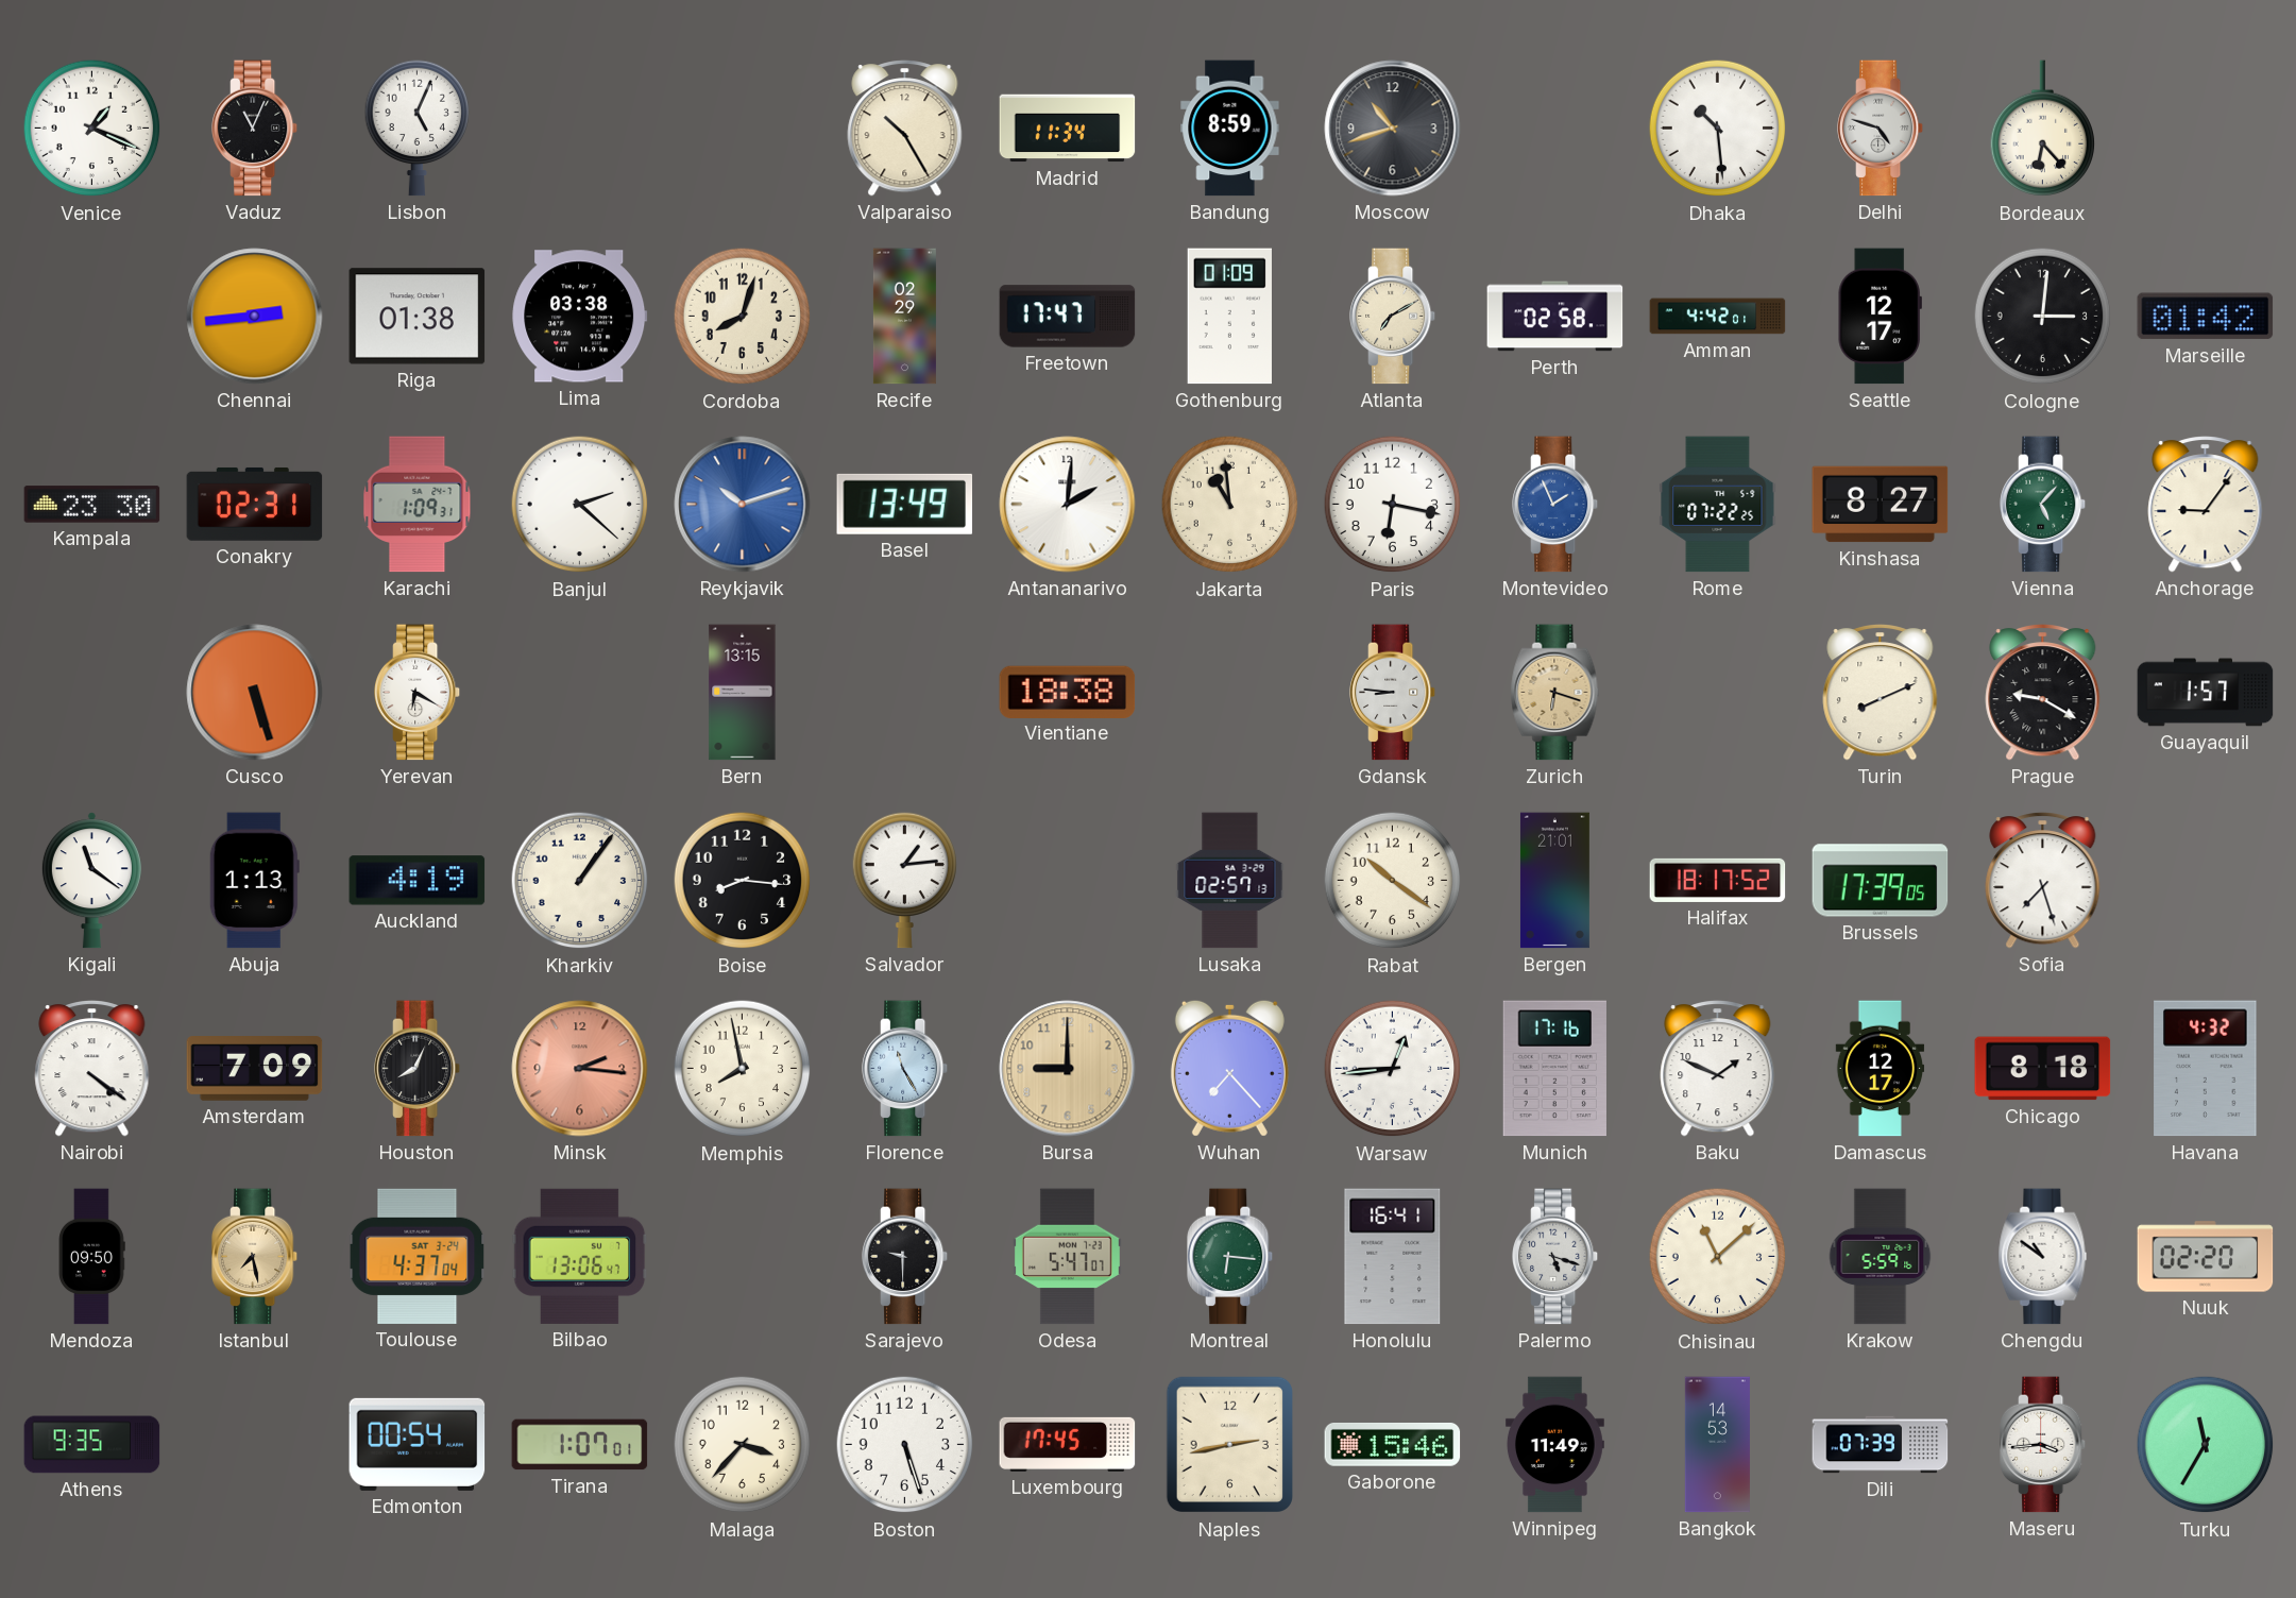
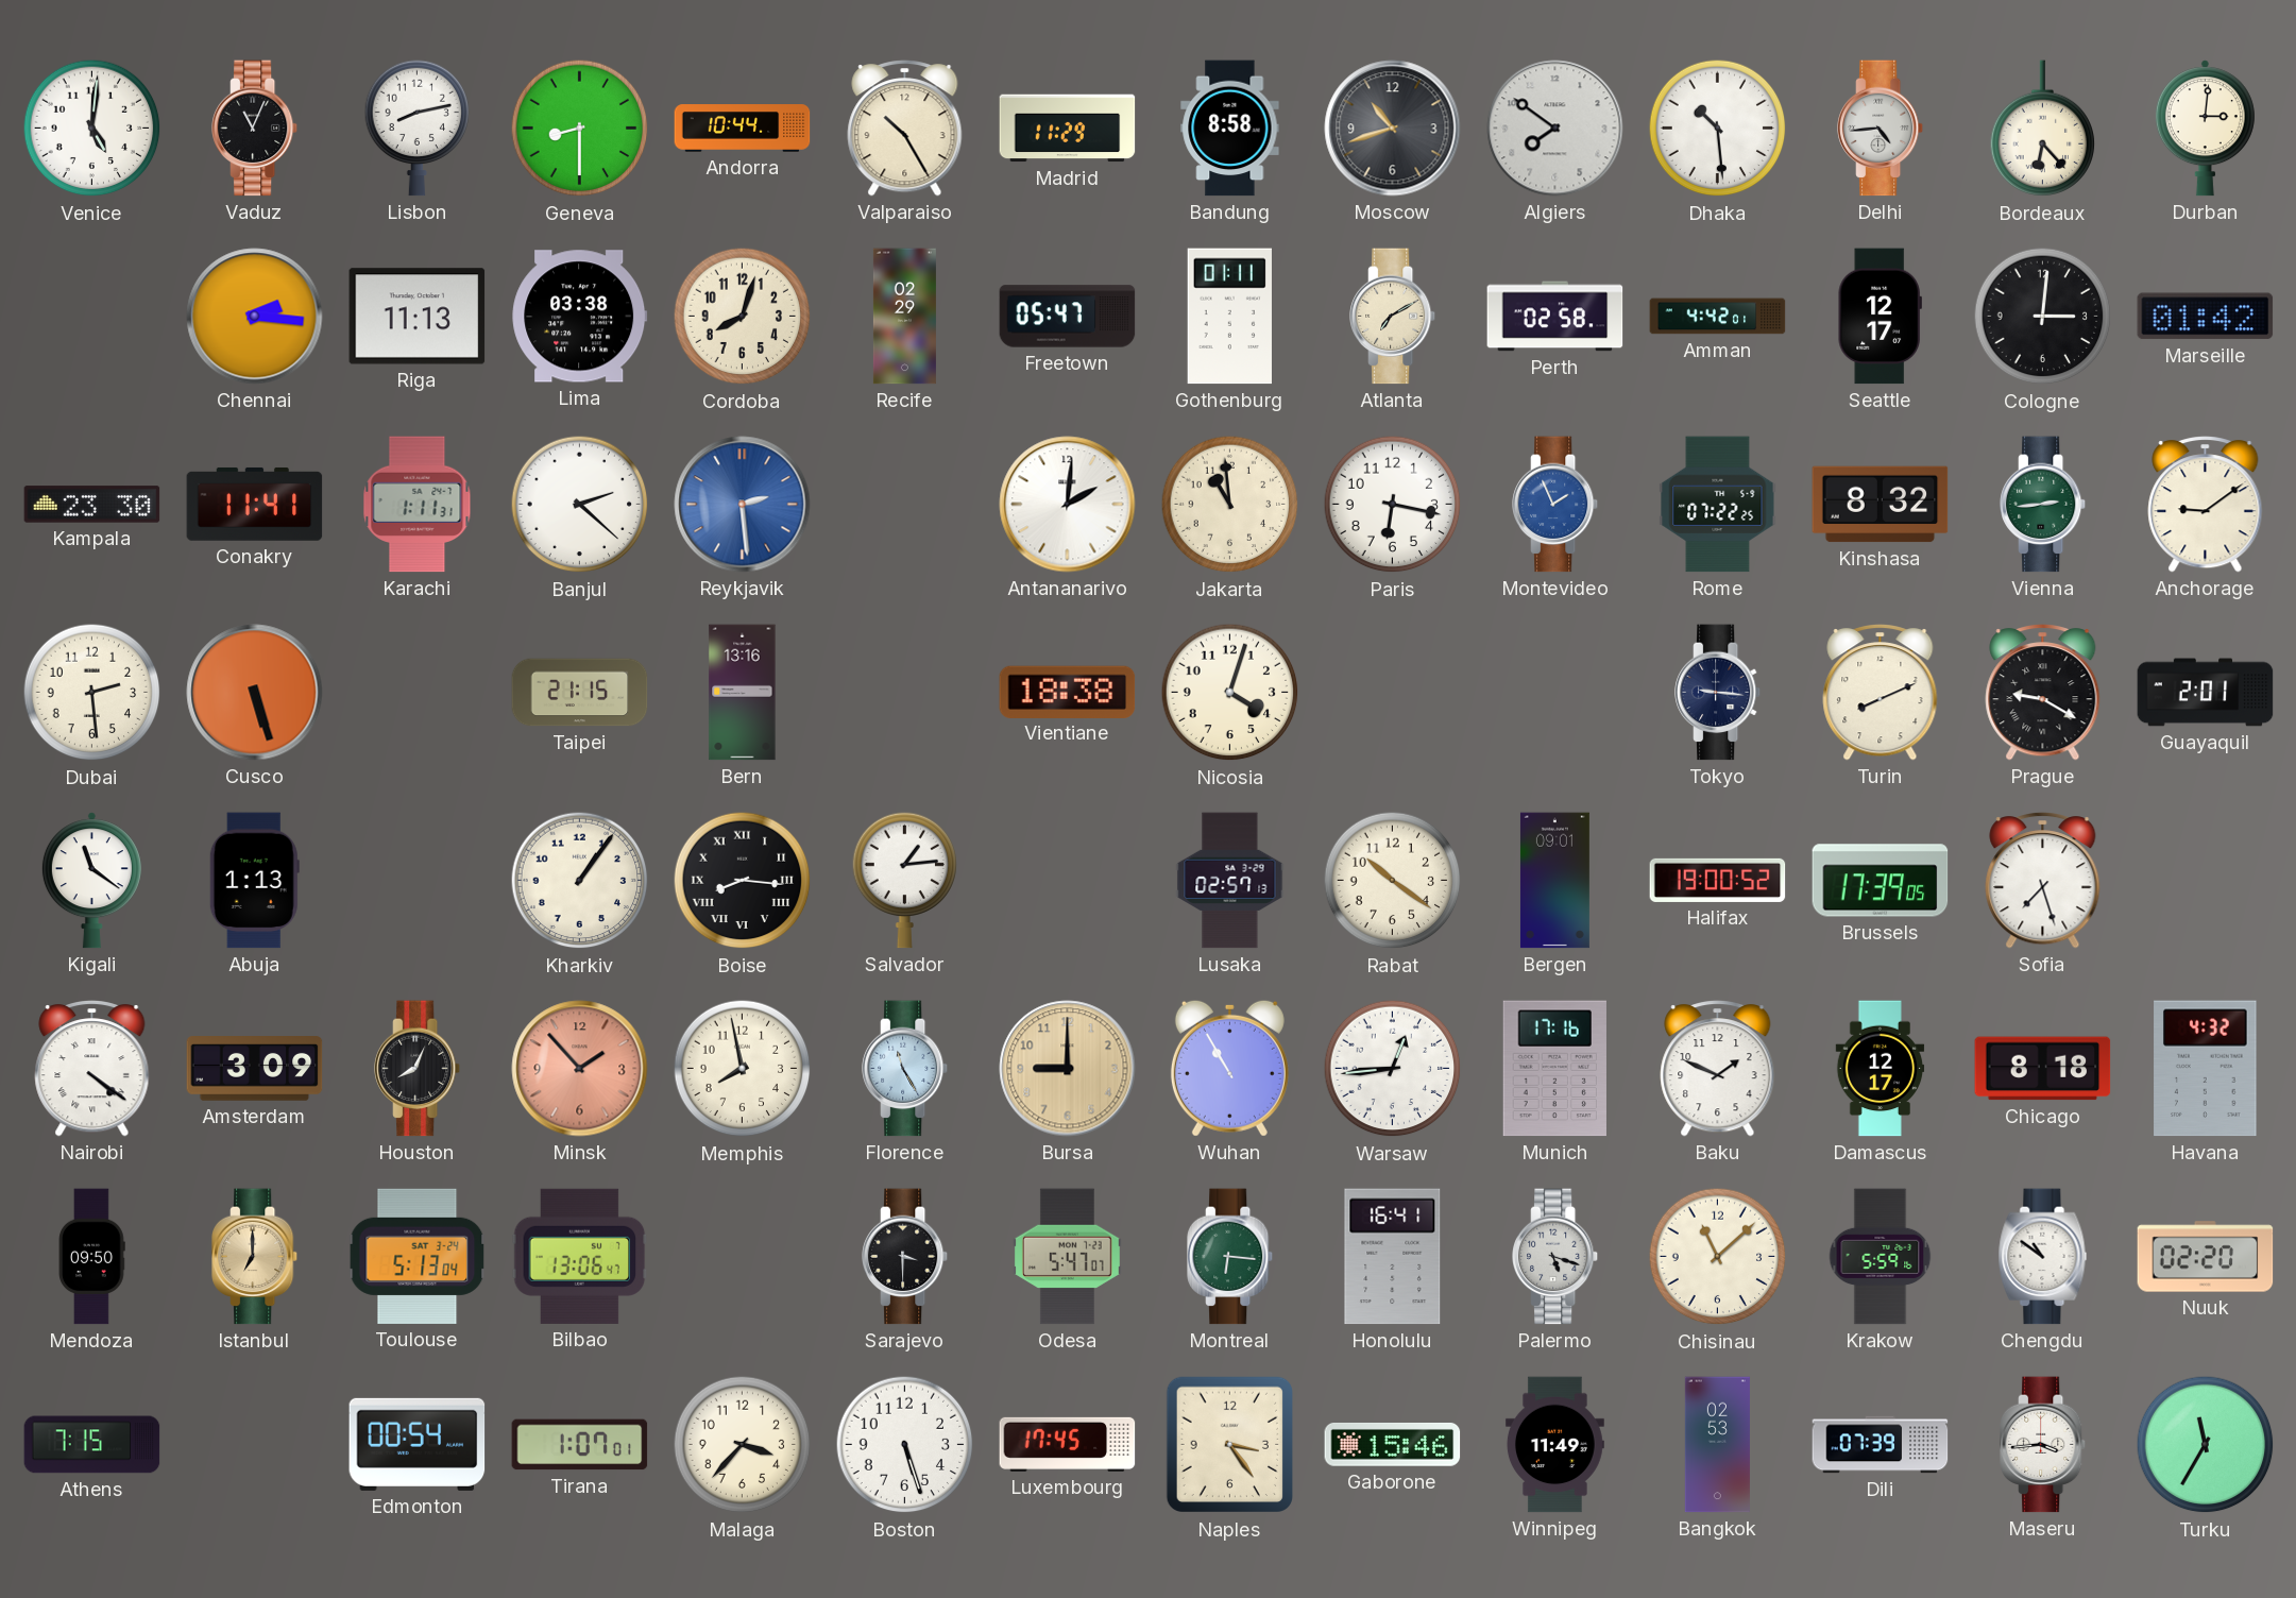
Venice: 1:19 -> 5:01
Lisbon: 5:04 -> 8:13
Geneva: none -> 8:30
Andorra: none -> 10:44
Madrid: 11:34 -> 11:29
Bandung: 8:59 -> 8:58
Algiers: none -> 7:51
Delhi: 4:48 -> 4:44
Durban: none -> 3:01
Chennai: 2:44 -> 2:16
Riga: 01:38 -> 11:13
Freetown: 17:47 -> 05:47
Gothenburg: 01:09 -> 01:11
Conakry: 02:31 -> 11:41
Karachi: 1:09 -> 1:11
Reykjavik: 10:12 -> 2:29
Basel: 13:49 -> none
Kinshasa: 8:27 -> 8:32
Vienna: 5:07 -> 2:44
Anchorage: 9:06 -> 9:09
Dubai: none -> 2:29
Yerevan: 6:20 -> none
Taipei: none -> 21:15
Bern: 13:15 -> 13:16
Nicosia: none -> 4:03
Gdansk: 8:46 -> none
Zurich: 6:18 -> none
Tokyo: none -> 9:16
Guayaquil: 1:57 -> 2:01
Auckland: 4:19 -> none
Boise numerals: Arabic -> Roman
Bergen: 21:01 -> 09:01
Halifax: 18:17 -> 19:00
Amsterdam: 7:09 -> 3:09
Minsk: 2:16 -> 1:53
Wuhan: 7:23 -> 10:55
Istanbul: 7:28 -> 7:00
Toulouse: 4:37 -> 5:13
Sarajevo: 9:30 -> 3:30
Athens: 9:35 -> 7:15
Naples: 2:43 -> 3:24
Bangkok: 14:53 -> 02:53
